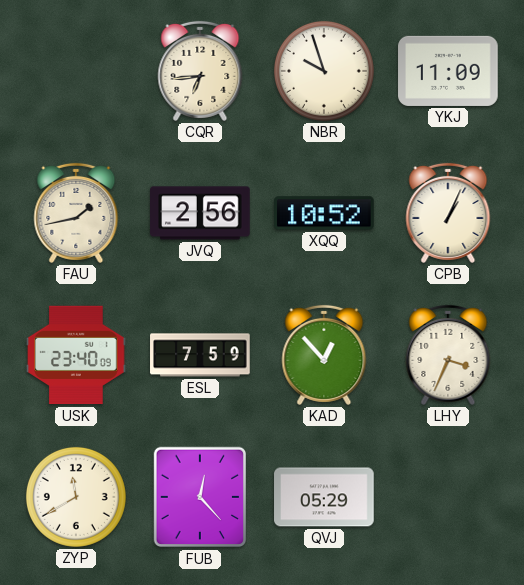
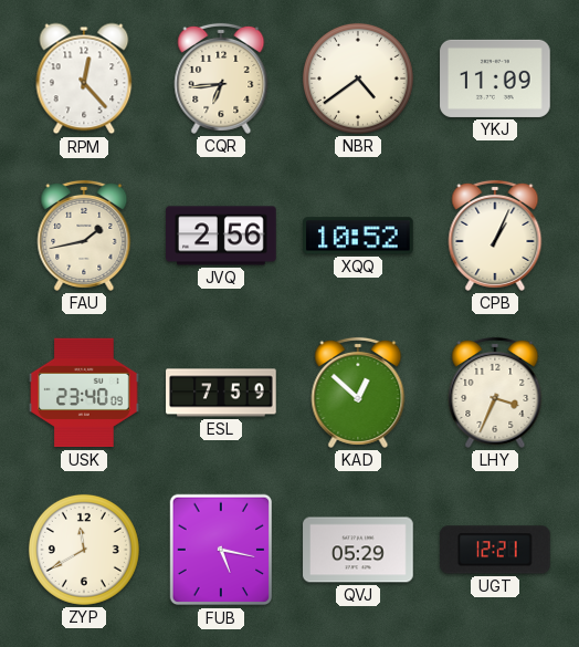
RPM: none -> 12:23
NBR: 9:57 -> 4:39
KAD: 12:53 -> 12:52
FUB: 12:23 -> 5:17
UGT: none -> 12:21
